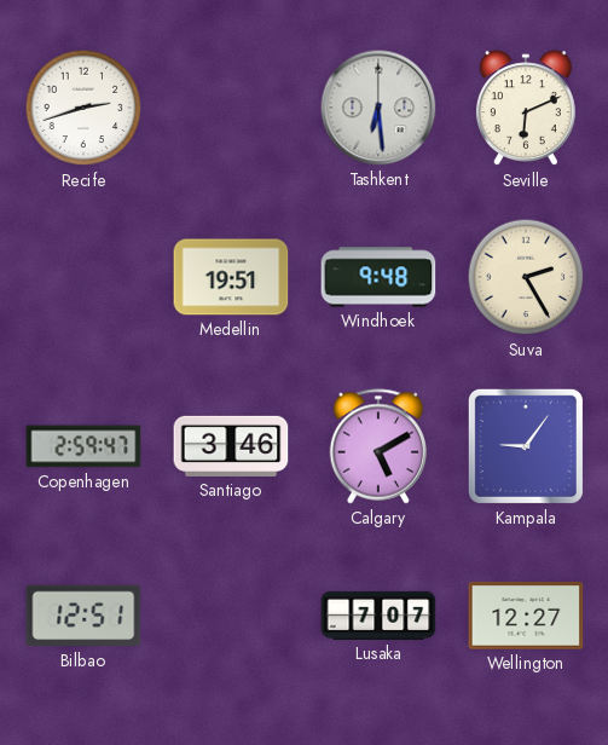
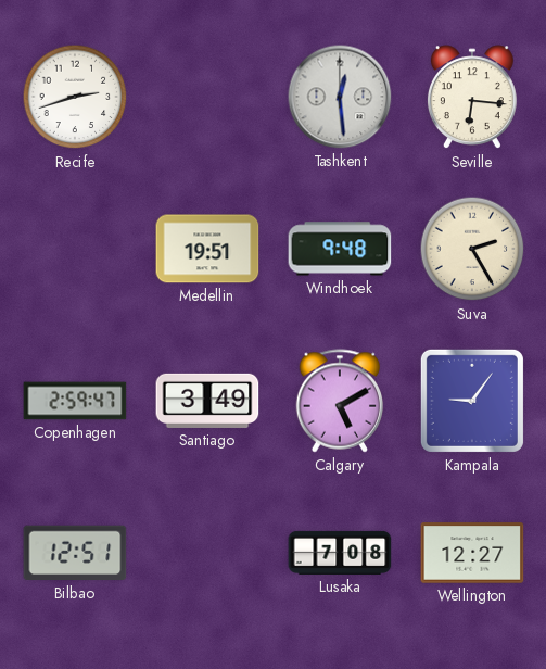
Tashkent: 6:29 -> 12:29
Seville: 6:11 -> 6:16
Santiago: 3:46 -> 3:49
Lusaka: 7:07 -> 7:08
